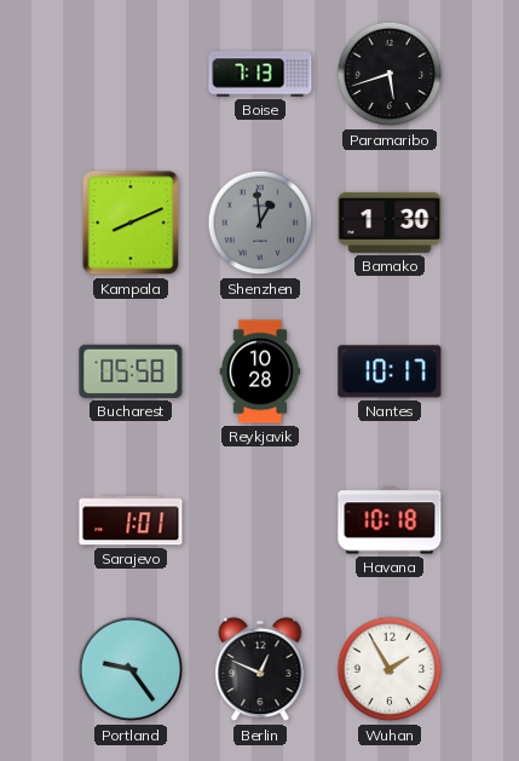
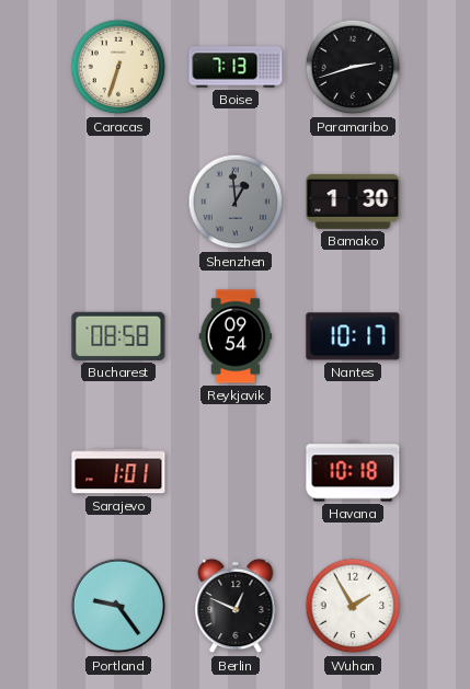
Caracas: none -> 6:33
Paramaribo: 5:42 -> 2:42
Kampala: 8:11 -> none
Bucharest: 05:58 -> 08:58
Reykjavik: 10:28 -> 09:54
